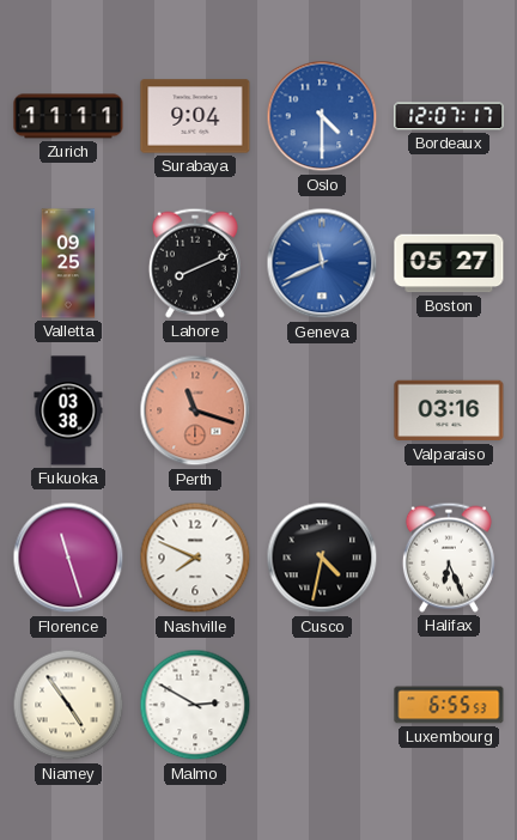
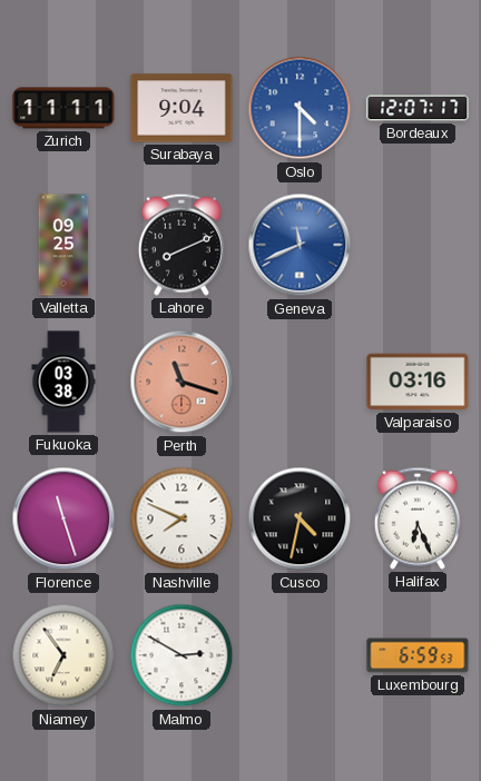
Boston: 05:27 -> none
Niamey: 4:54 -> 6:54
Luxembourg: 6:55 -> 6:59
